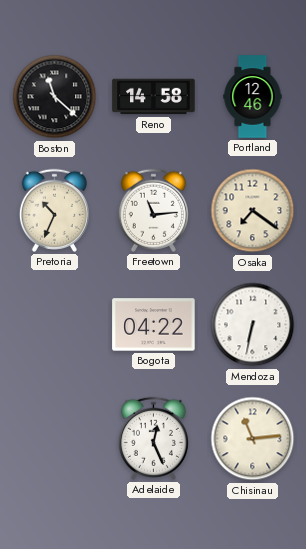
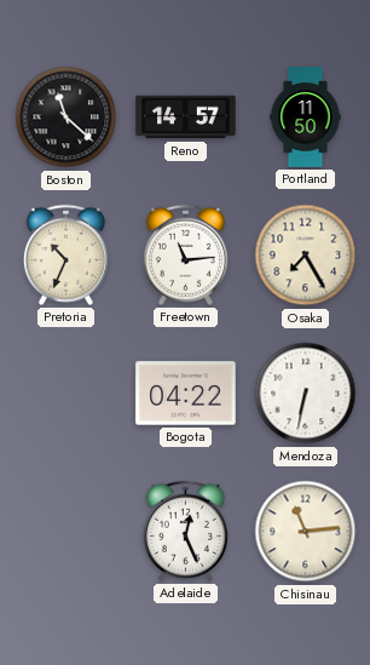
Reno: 14:58 -> 14:57
Portland: 12:46 -> 11:50
Osaka: 7:21 -> 7:25
